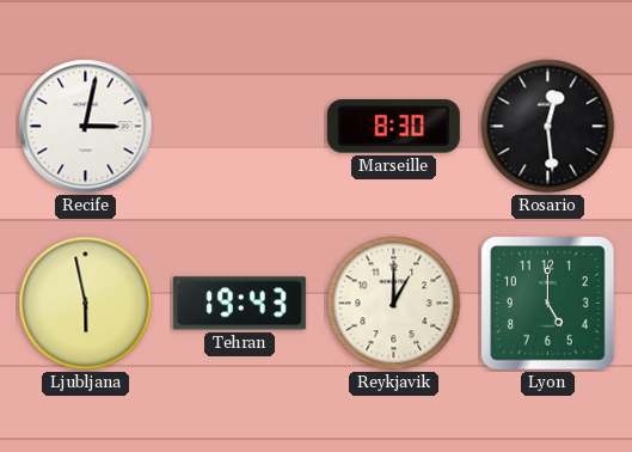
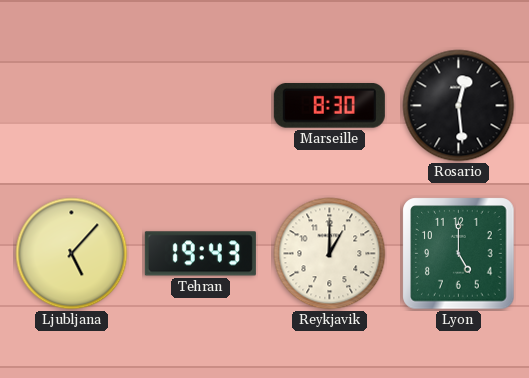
Recife: 3:02 -> none
Ljubljana: 5:58 -> 5:07
